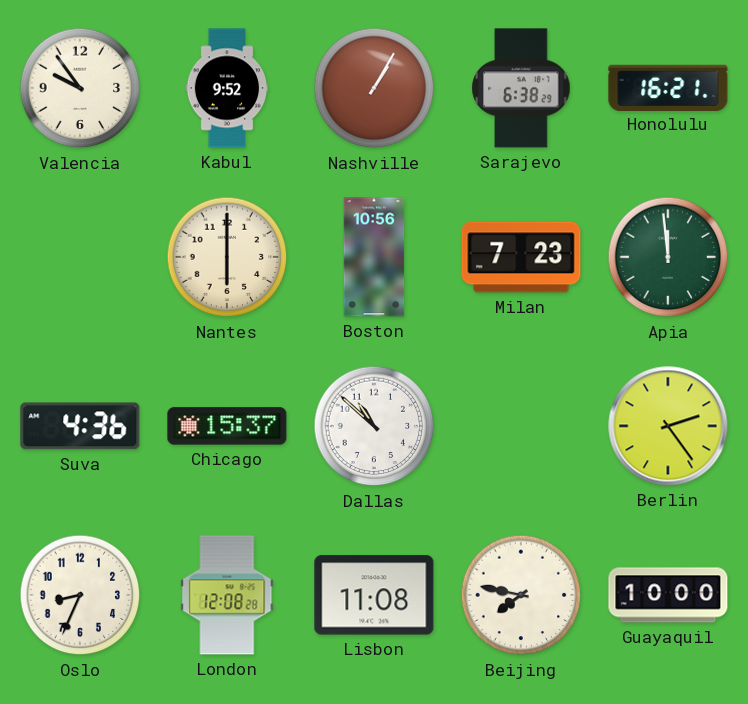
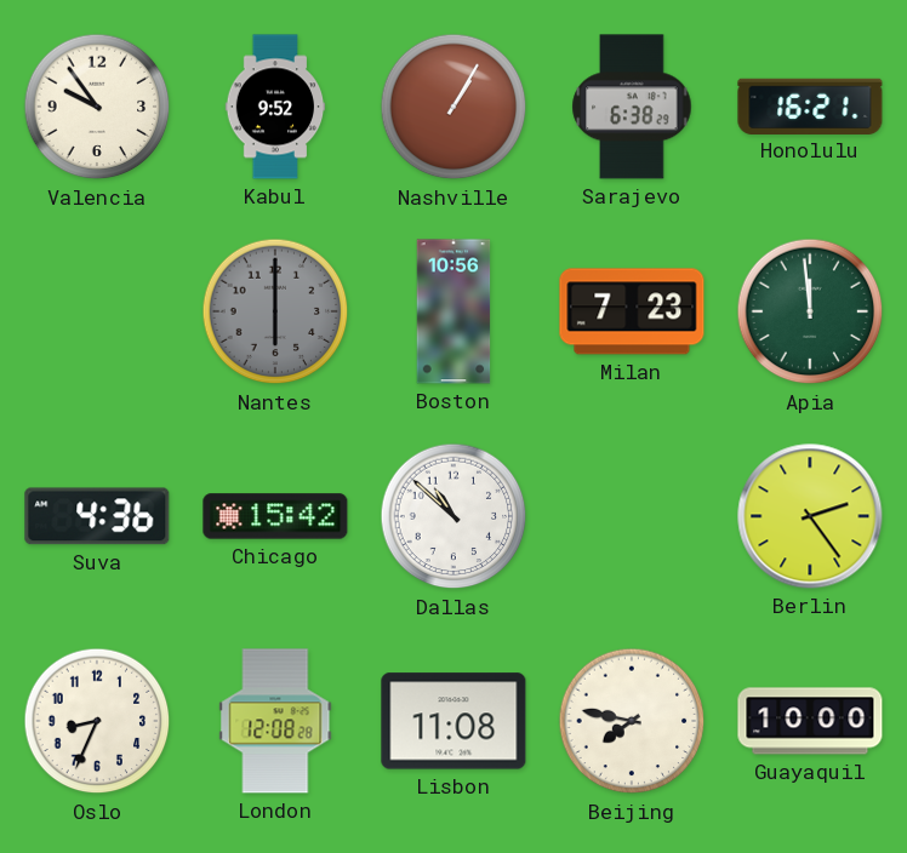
Nantes dial: cream -> grey
Chicago: 15:37 -> 15:42
